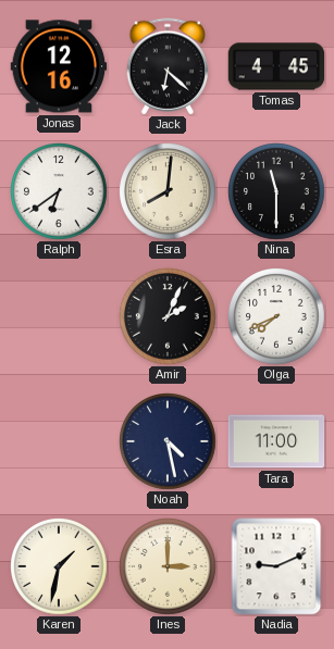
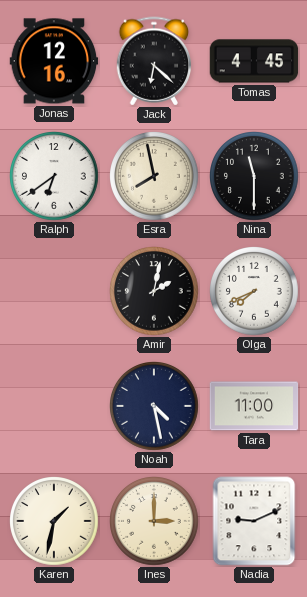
Esra: 8:01 -> 7:58
Amir: 2:04 -> 2:02
